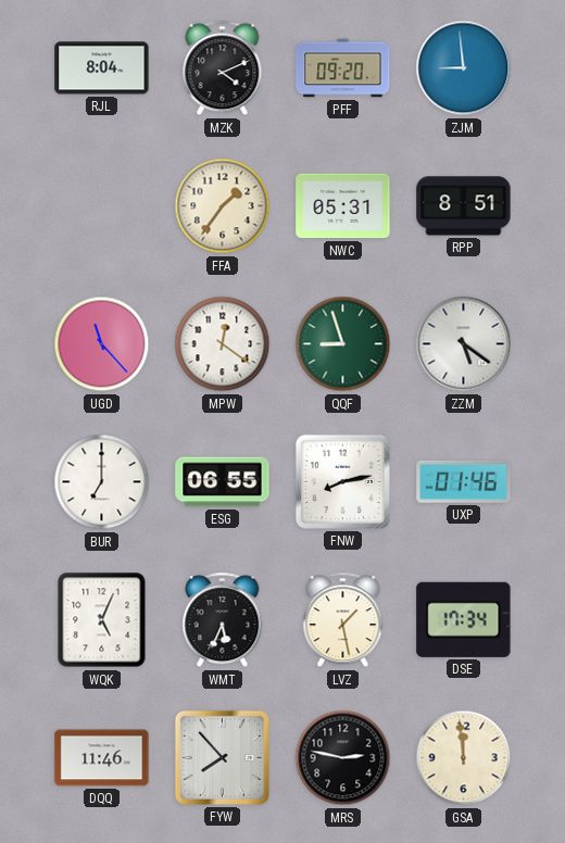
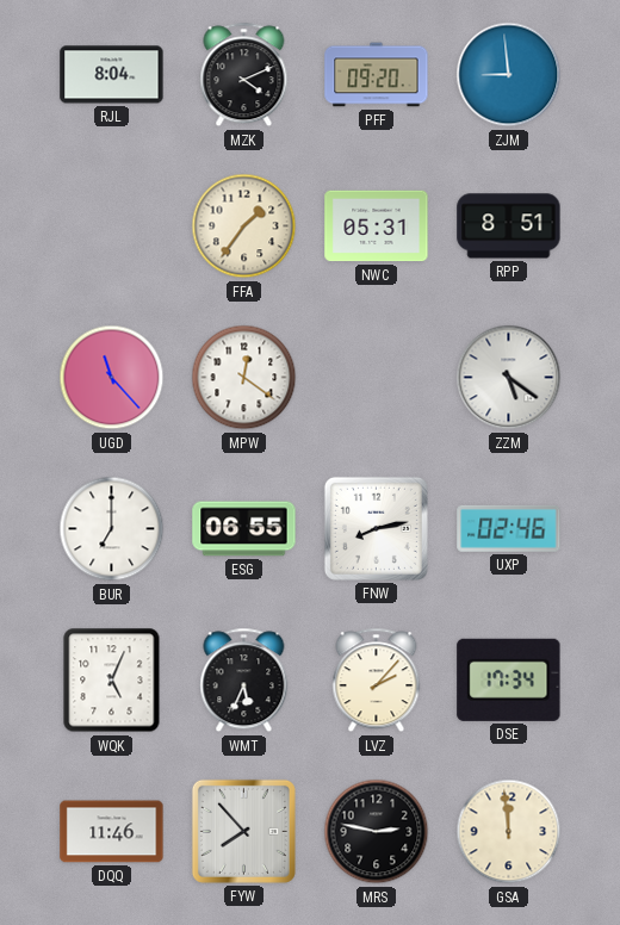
QQF: 8:57 -> none
UXP: 01:46 -> 02:46
LVZ: 1:28 -> 2:07
